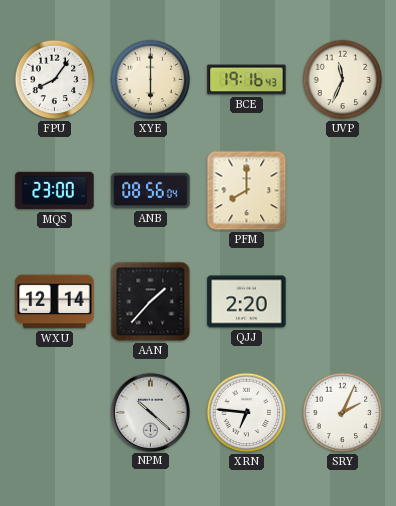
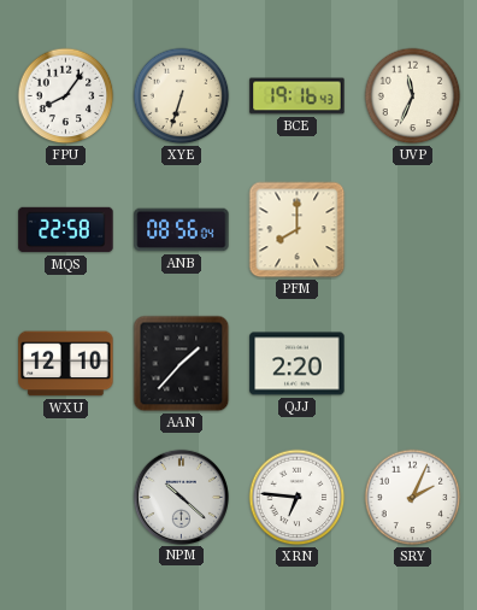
XYE: 6:00 -> 6:33
MQS: 23:00 -> 22:58
WXU: 12:14 -> 12:10
